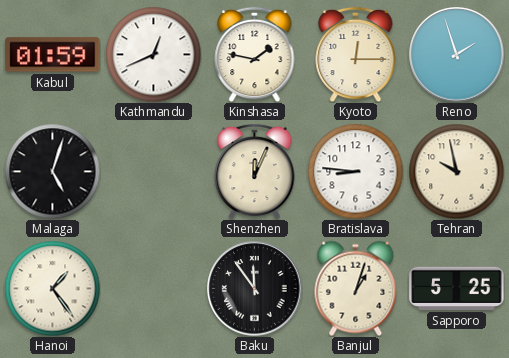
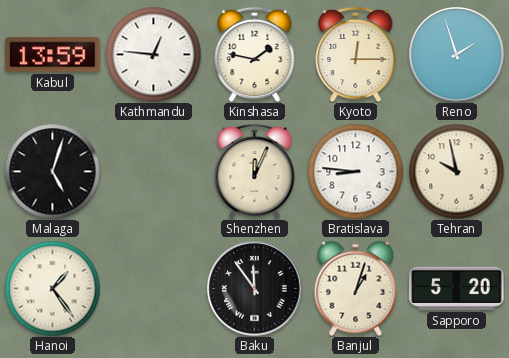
Kabul: 01:59 -> 13:59
Kathmandu: 12:41 -> 12:46
Sapporo: 5:25 -> 5:20
